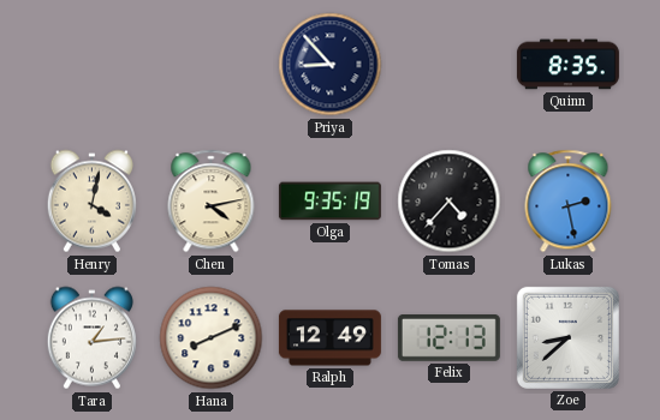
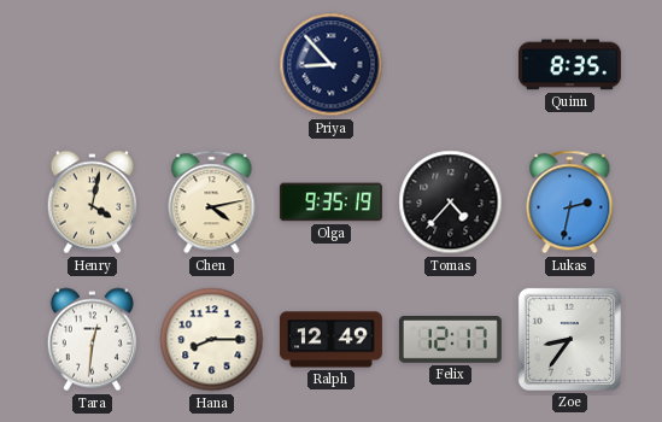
Lukas: 2:28 -> 2:32
Tara: 1:14 -> 12:31
Hana: 8:11 -> 8:15
Felix: 12:13 -> 12:17
Zoe: 8:38 -> 8:36
